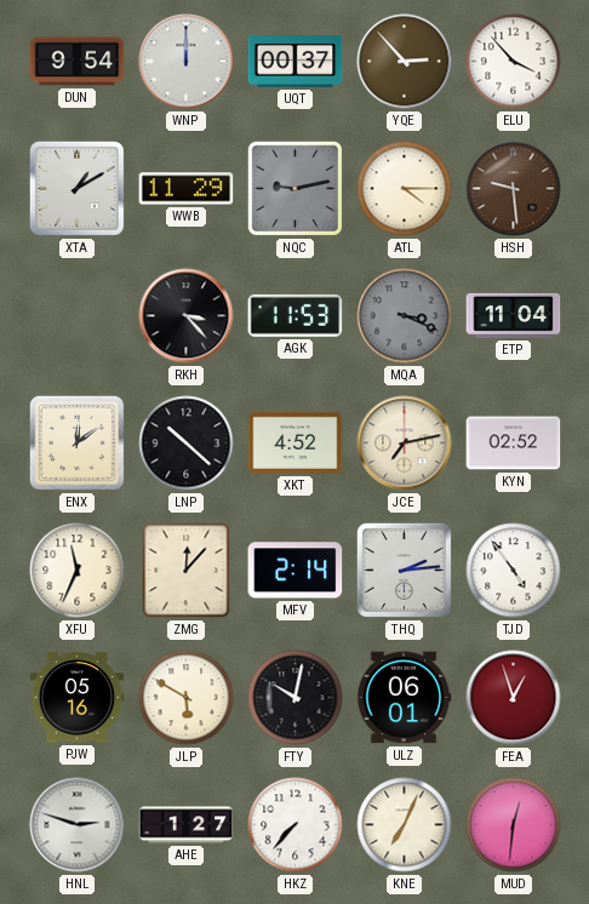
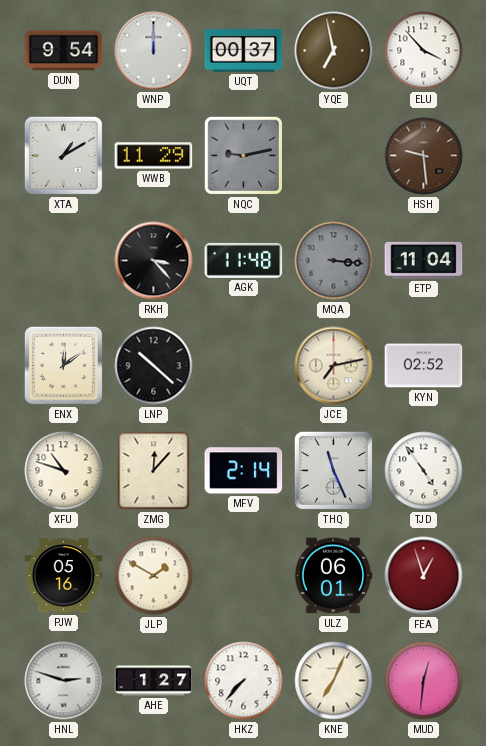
YQE: 2:53 -> 6:58
ATL: 4:15 -> none
AGK: 11:53 -> 11:48
MQA: 3:19 -> 3:16
XKT: 4:52 -> none
XFU: 11:34 -> 10:48
THQ: 2:14 -> 11:26
JLP: 5:50 -> 1:50
FTY: 10:02 -> none
